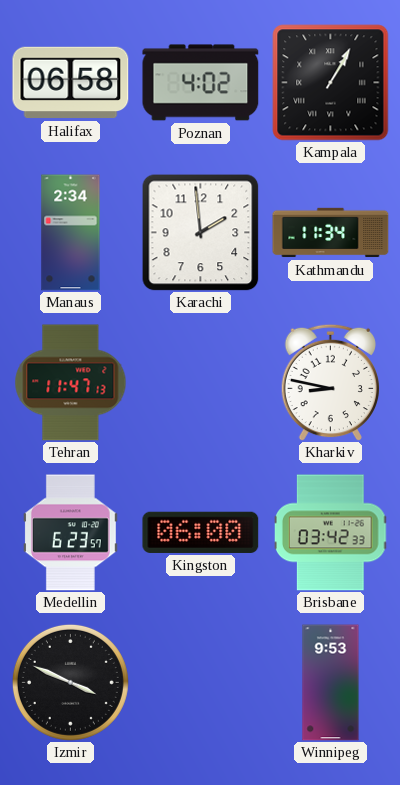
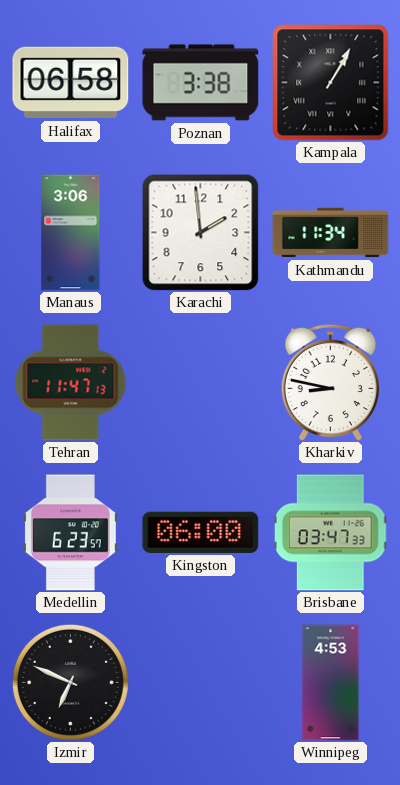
Poznan: 4:02 -> 3:38
Manaus: 2:34 -> 3:06
Brisbane: 03:42 -> 03:47
Izmir: 3:49 -> 6:49
Winnipeg: 9:53 -> 4:53
